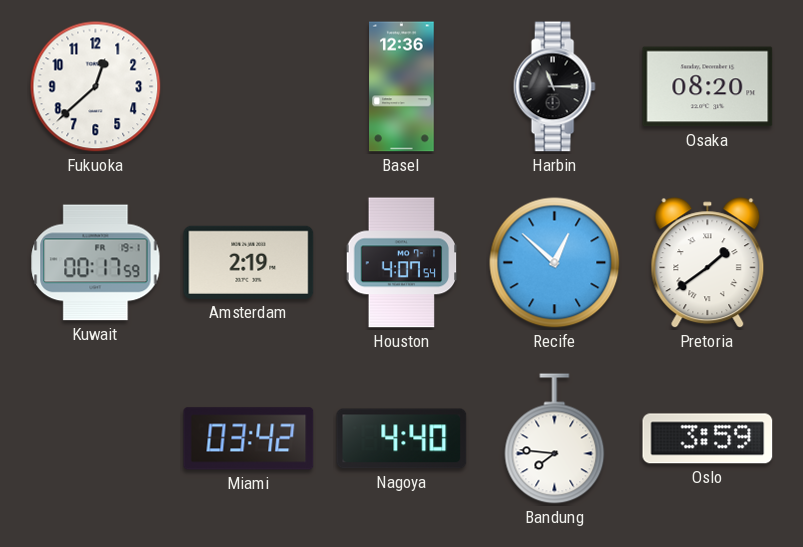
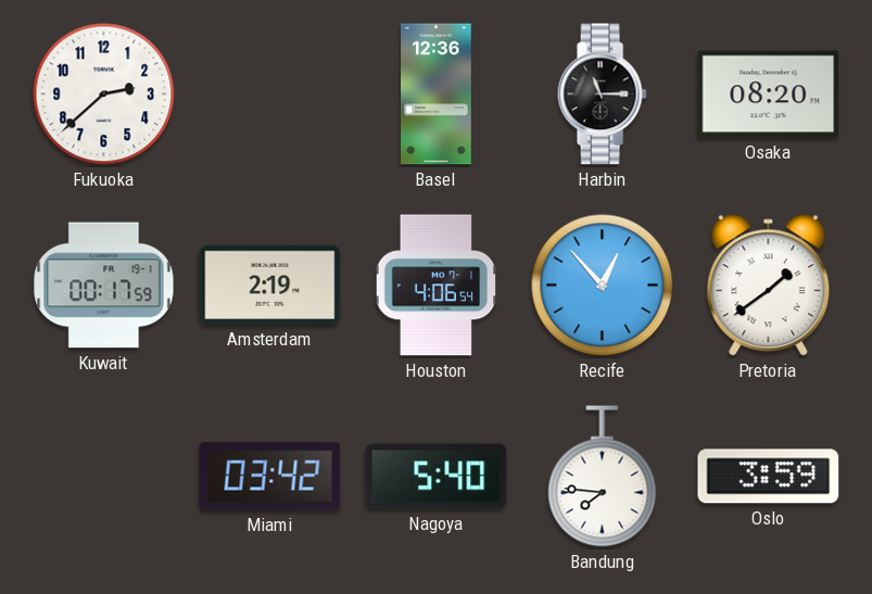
Fukuoka: 12:38 -> 2:38
Houston: 4:07 -> 4:06
Recife: 12:52 -> 12:53
Nagoya: 4:40 -> 5:40
